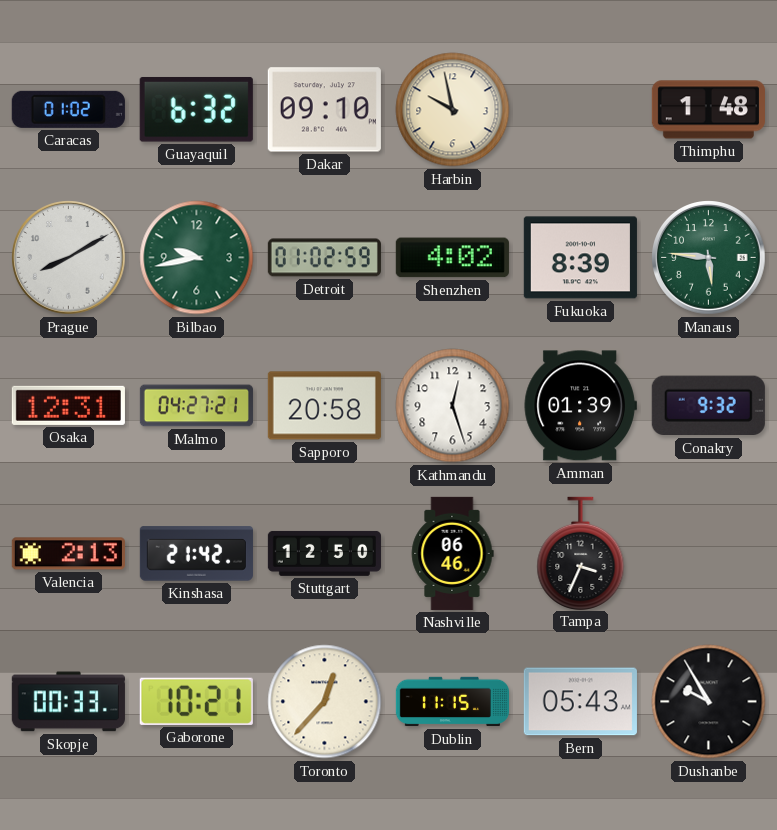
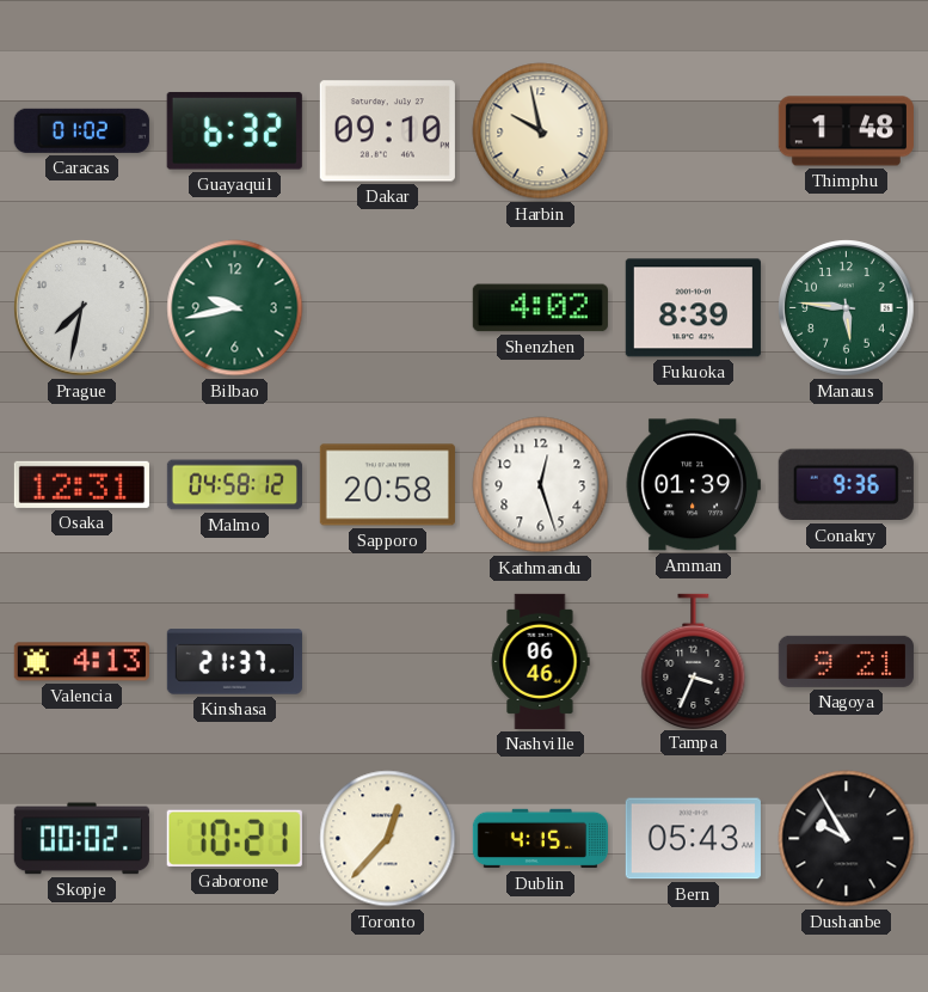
Prague: 8:10 -> 7:32
Detroit: 01:02 -> none
Malmo: 04:27 -> 04:58
Conakry: 9:32 -> 9:36
Valencia: 2:13 -> 4:13
Kinshasa: 21:42 -> 21:37
Stuttgart: 12:50 -> none
Nagoya: none -> 9:21
Skopje: 00:33 -> 00:02
Dublin: 11:15 -> 4:15
